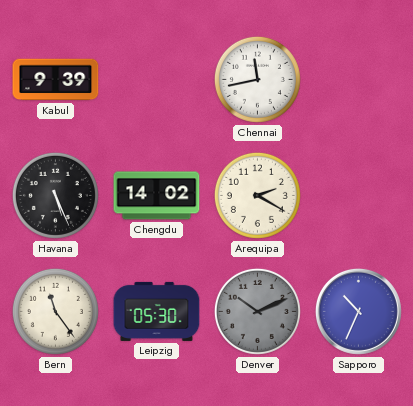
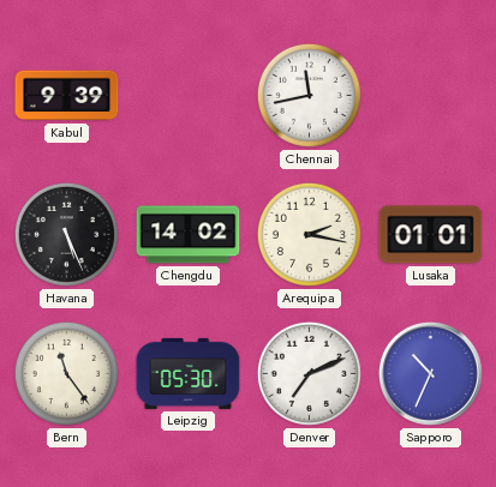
Arequipa: 2:20 -> 2:17
Lusaka: none -> 01:01
Denver: 10:11 -> 7:11
Denver dial: grey -> white
